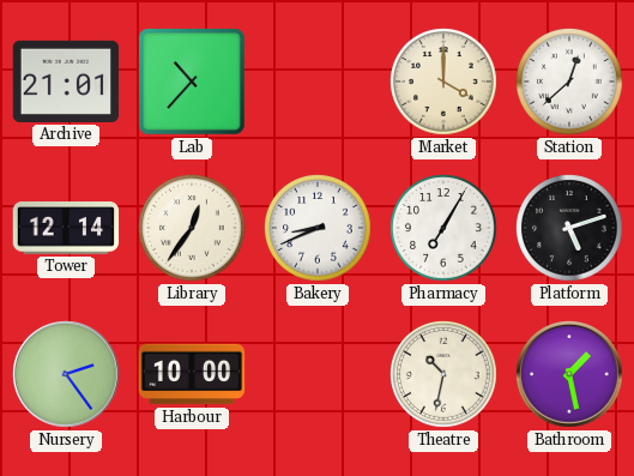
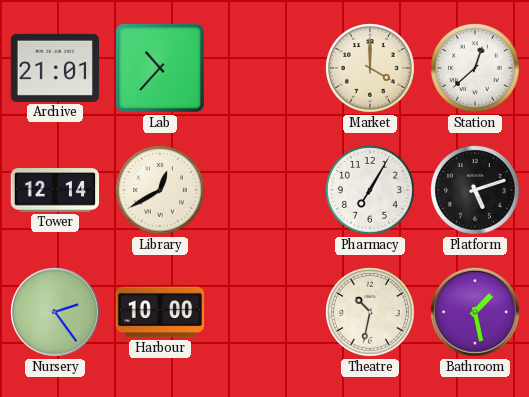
Library: 12:36 -> 12:40
Bakery: 8:41 -> none
